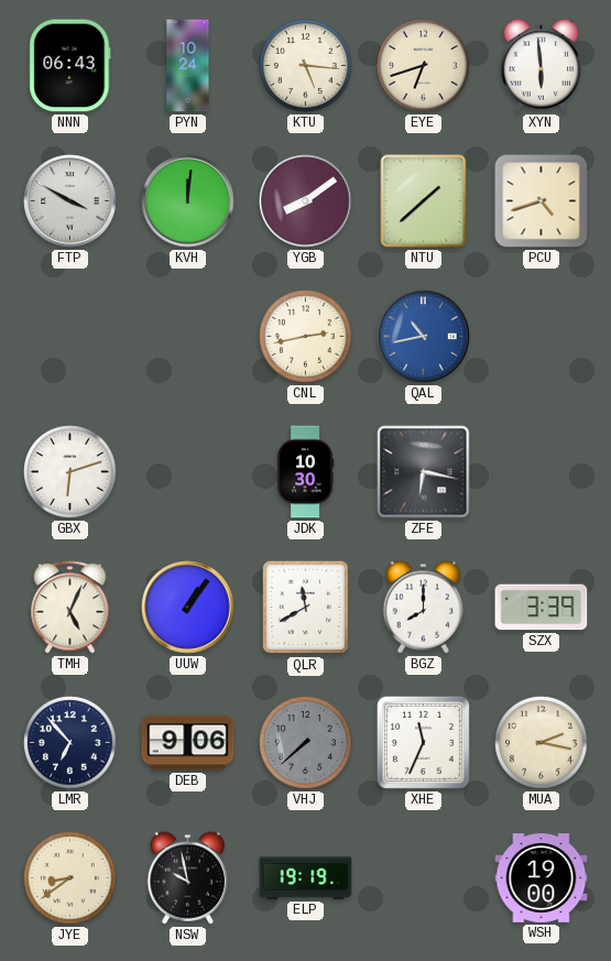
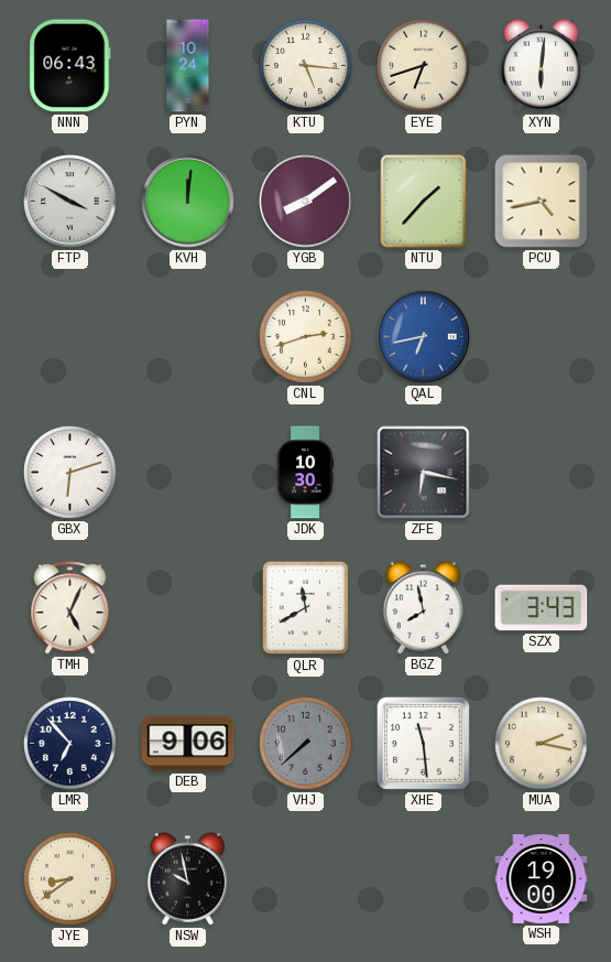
XYN: 5:59 -> 6:01
NTU: 1:38 -> 1:37
PCU: 4:42 -> 4:43
CNL: 2:43 -> 2:42
QAL: 10:43 -> 6:43
UUW: 1:06 -> none
BGZ: 8:00 -> 7:58
SZX: 3:39 -> 3:43
XHE: 11:34 -> 11:29
ELP: 19:19 -> none
